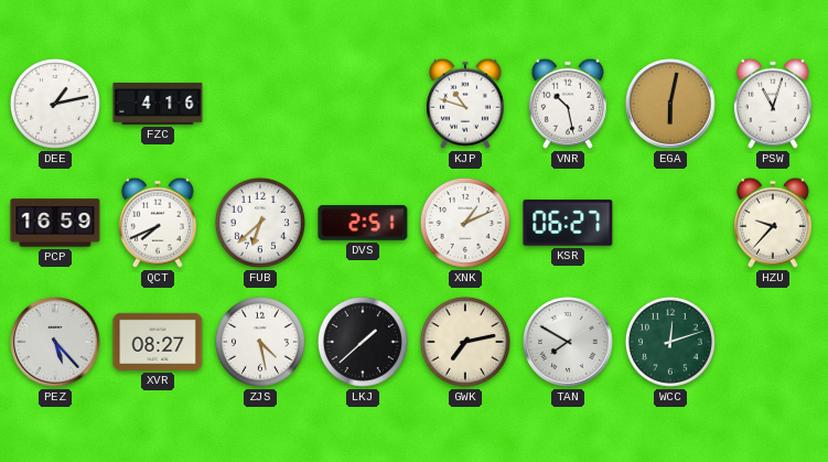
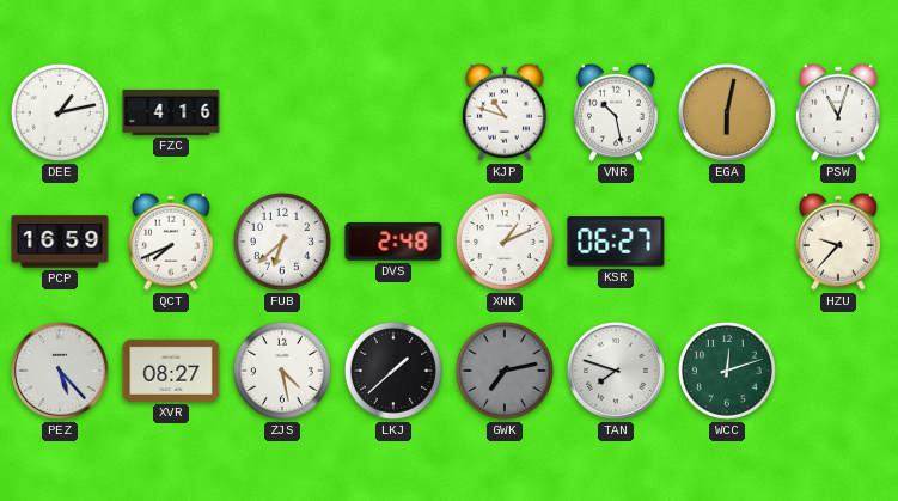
DVS: 2:51 -> 2:48
GWK dial: cream -> grey
TAN: 7:50 -> 7:48
